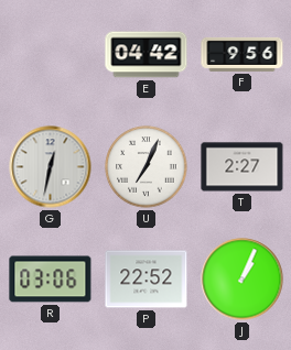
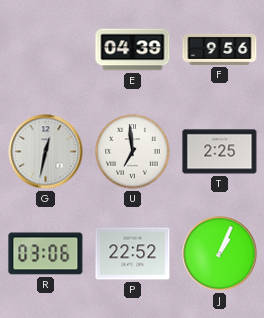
E: 04:42 -> 04:39
U: 7:04 -> 6:59
T: 2:27 -> 2:25
